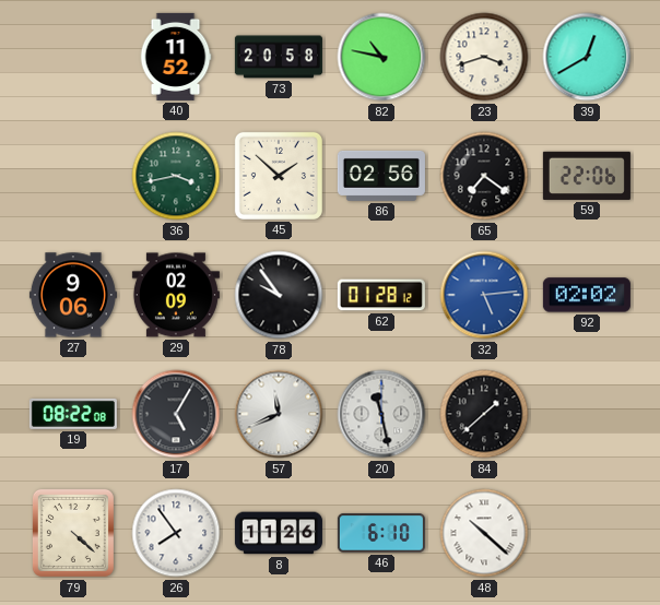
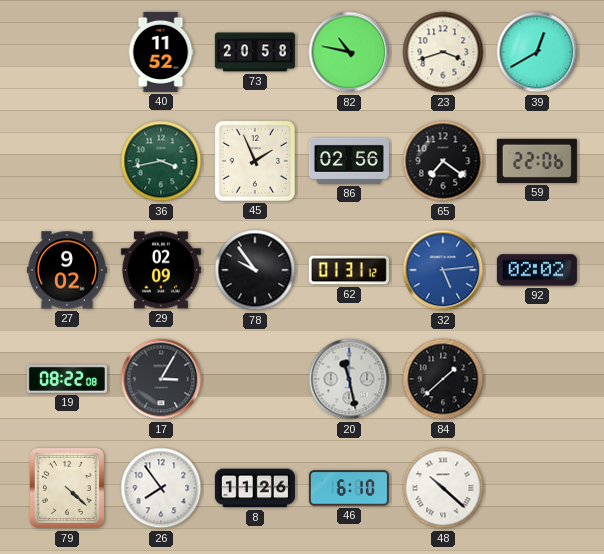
45: 1:52 -> 1:56
27: 9:06 -> 9:02
62: 01:28 -> 01:31
17: 5:05 -> 3:05
57: 11:41 -> none
